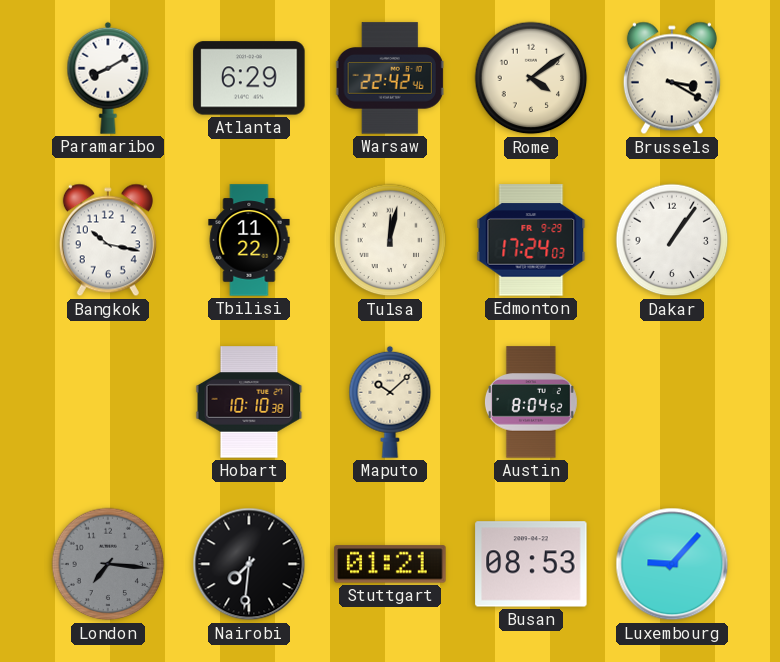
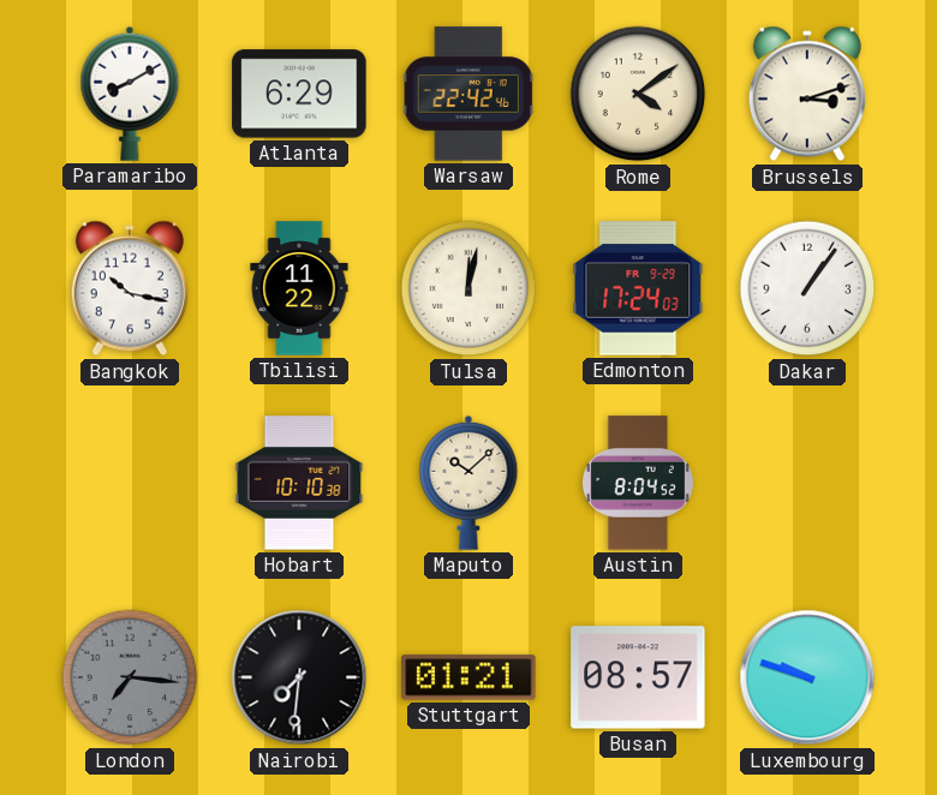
Brussels: 3:20 -> 3:12
Busan: 08:53 -> 08:57
Luxembourg: 9:07 -> 9:48
